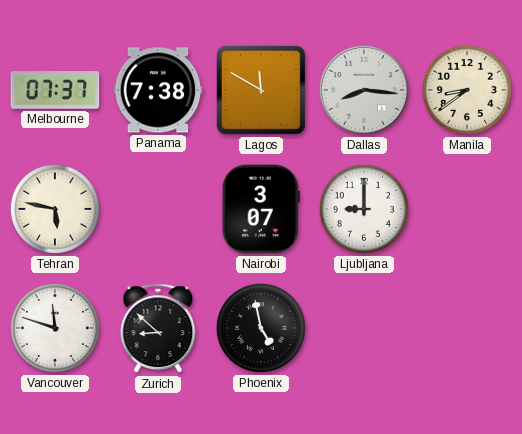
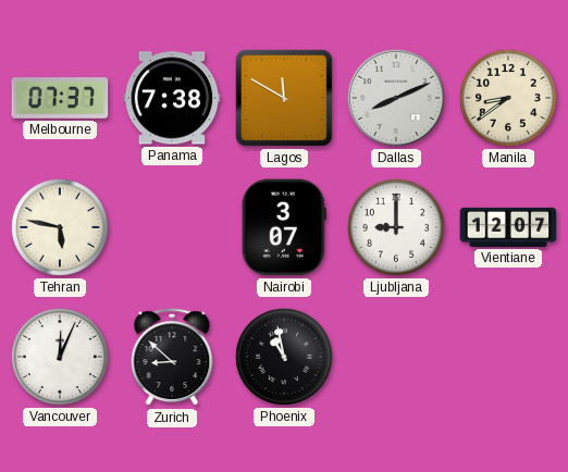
Dallas: 8:16 -> 8:11
Vientiane: none -> 12:07
Vancouver: 11:48 -> 12:04
Phoenix: 4:58 -> 10:58
